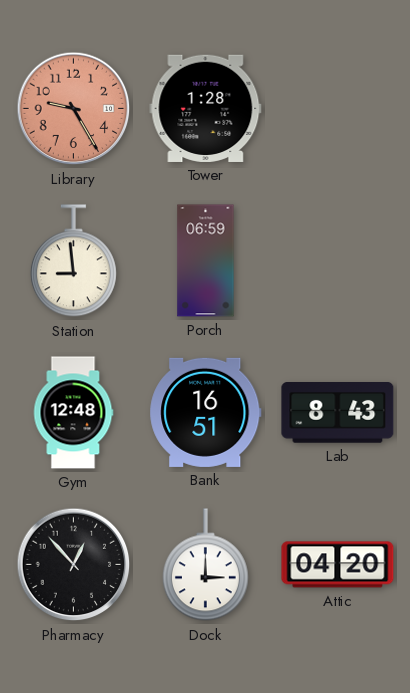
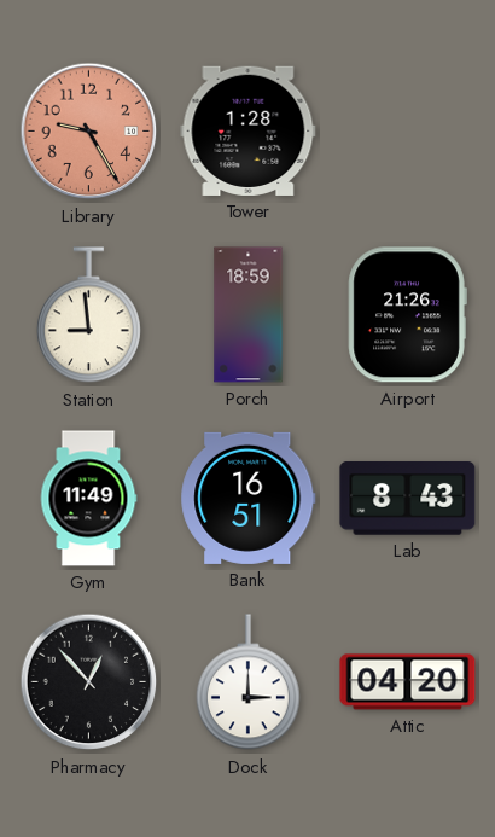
Porch: 06:59 -> 18:59
Airport: none -> 21:26
Gym: 12:48 -> 11:49
